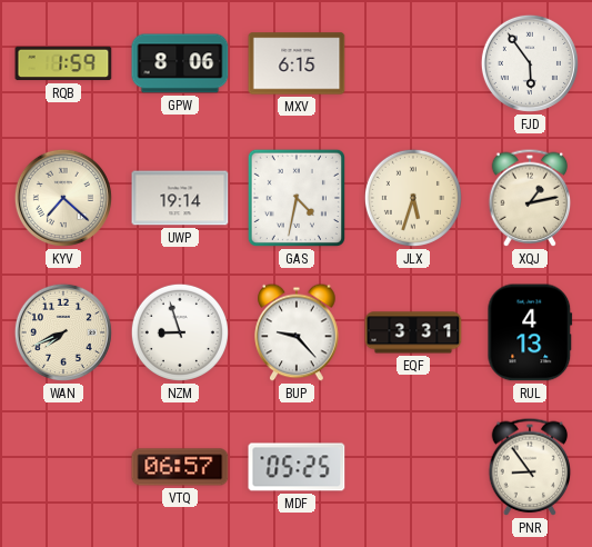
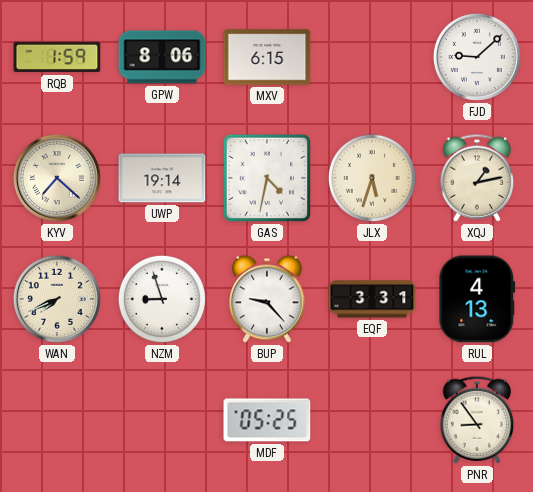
FJD: 5:54 -> 9:08
VTQ: 06:57 -> none
